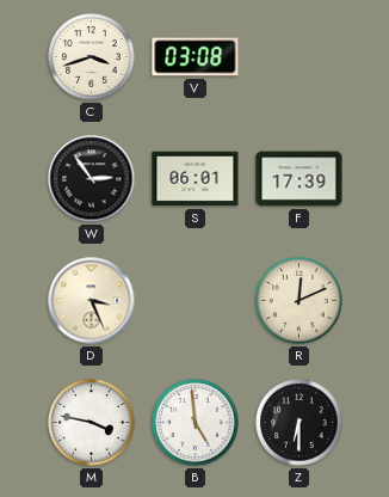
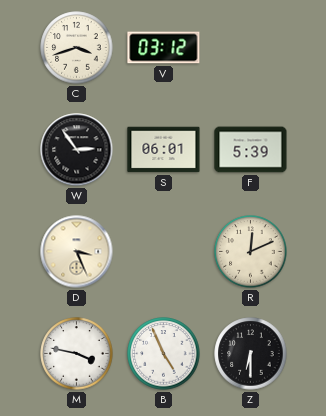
V: 03:08 -> 03:12
F: 17:39 -> 5:39
B: 4:59 -> 4:56
